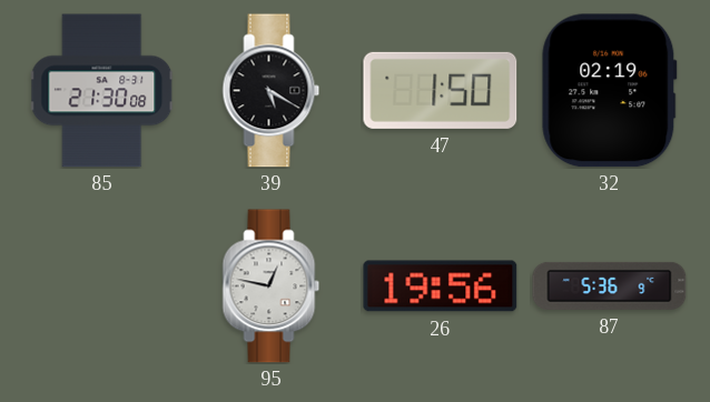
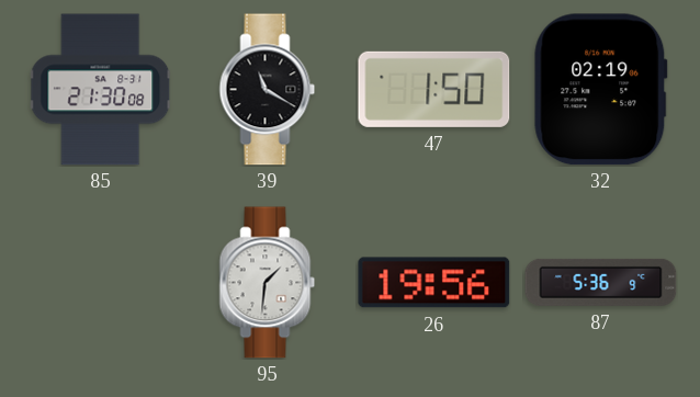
39: 5:20 -> 11:20
95: 12:47 -> 1:31
